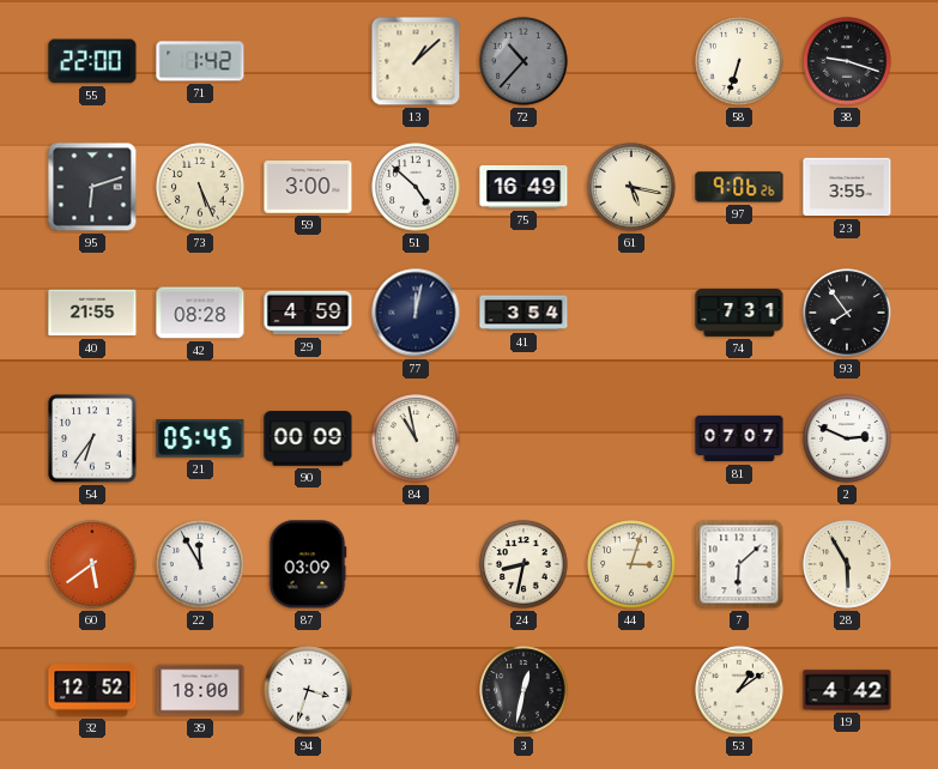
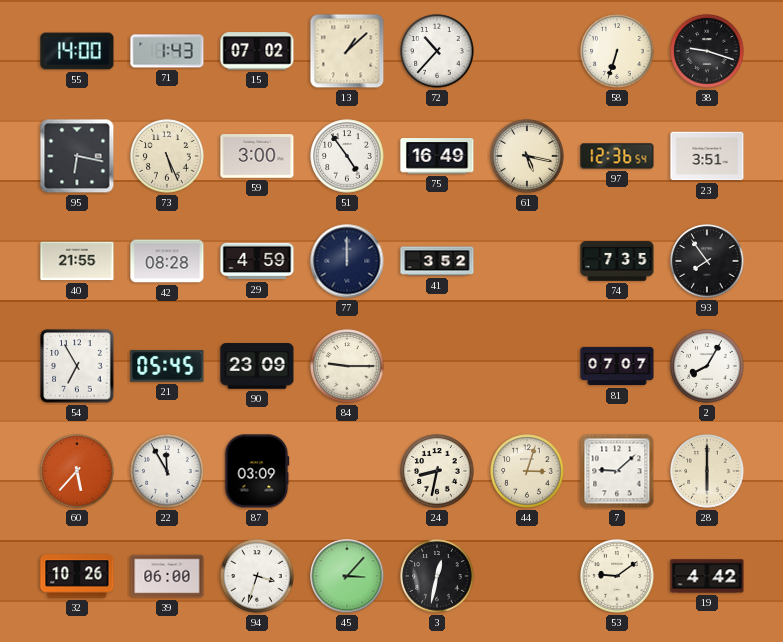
55: 22:00 -> 14:00
71: 1:42 -> 1:43
15: none -> 07:02
72 dial: grey -> white
95: 6:12 -> 6:17
51: 4:52 -> 4:54
97: 9:06 -> 12:36
23: 3:55 -> 3:51
77: 12:02 -> 12:00
41: 3:54 -> 3:52
74: 7:31 -> 7:35
54: 6:36 -> 6:55
90: 00:09 -> 23:09
84: 10:58 -> 9:15
2: 2:49 -> 8:05
60: 5:39 -> 5:37
7: 6:08 -> 9:08
28: 5:55 -> 6:00
32: 12:52 -> 10:26
39: 18:00 -> 06:00
45: none -> 3:07
53: 1:09 -> 9:09
